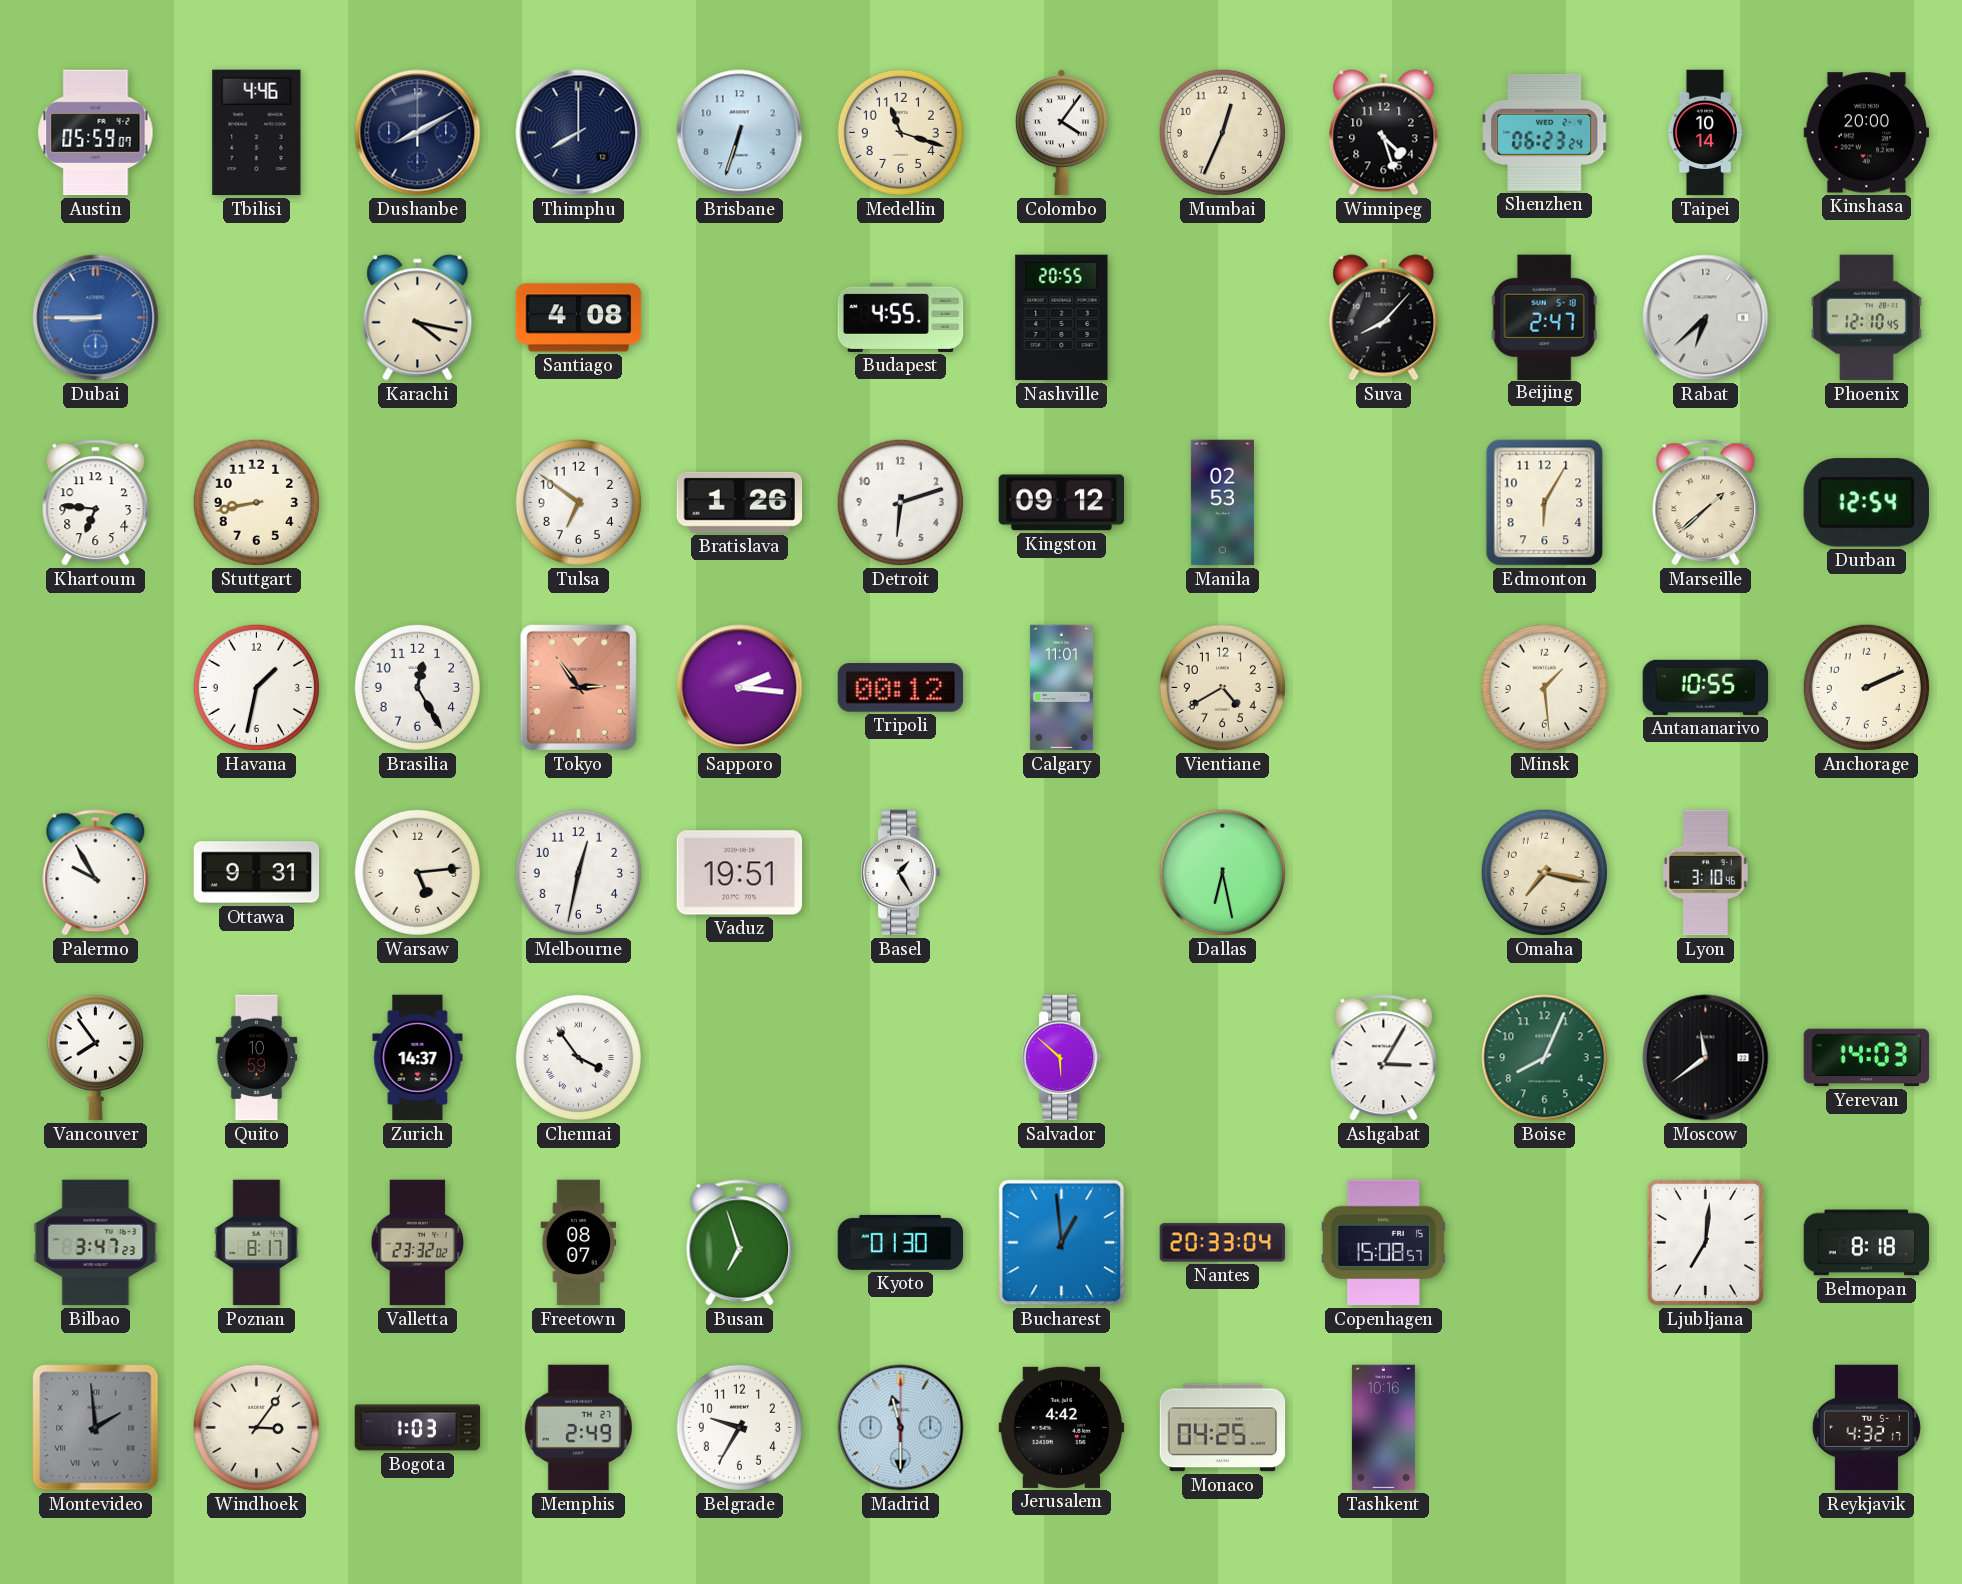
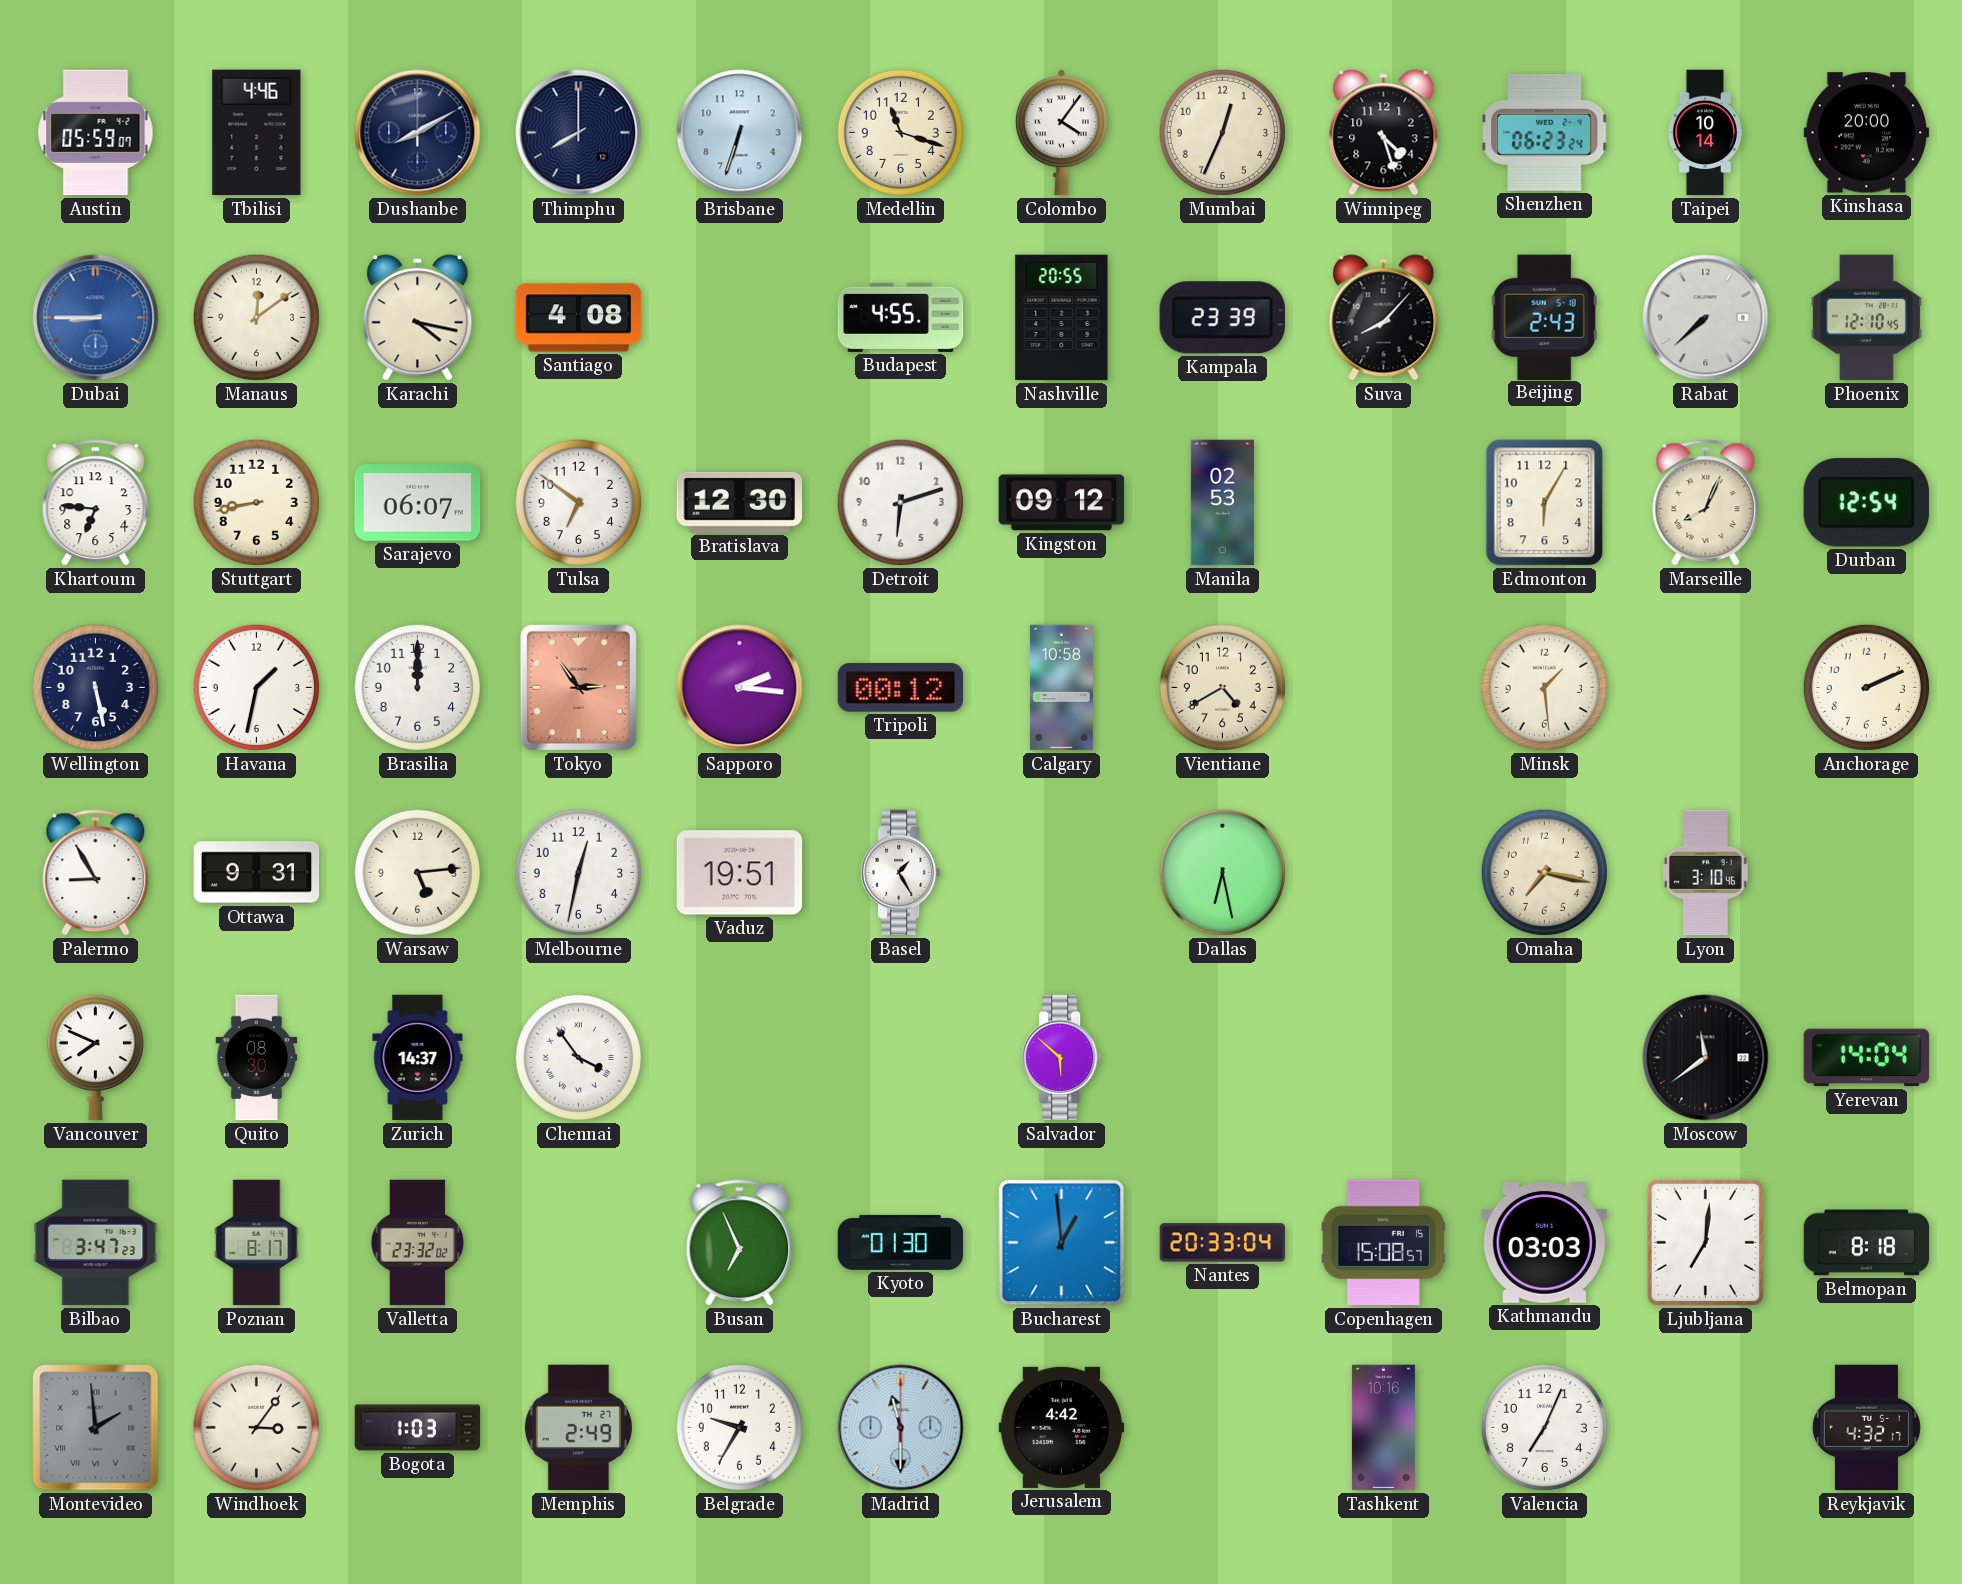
Manaus: none -> 12:09
Kampala: none -> 23:39
Beijing: 2:47 -> 2:43
Rabat: 6:38 -> 7:38
Sarajevo: none -> 06:07
Bratislava: 1:26 -> 12:30
Marseille: 1:38 -> 8:04
Wellington: none -> 5:28
Brasilia: 12:25 -> 12:00
Calgary: 11:01 -> 10:58
Antananarivo: 10:55 -> none
Palermo: 9:55 -> 8:55
Vancouver: 7:54 -> 7:49
Quito: 10:59 -> 08:30
Ashgabat: 3:05 -> none
Boise: 8:04 -> none
Yerevan: 14:03 -> 14:04
Freetown: 08:07 -> none
Busan: 6:57 -> 6:56
Kathmandu: none -> 03:03
Monaco: 04:25 -> none
Valencia: none -> 7:04
